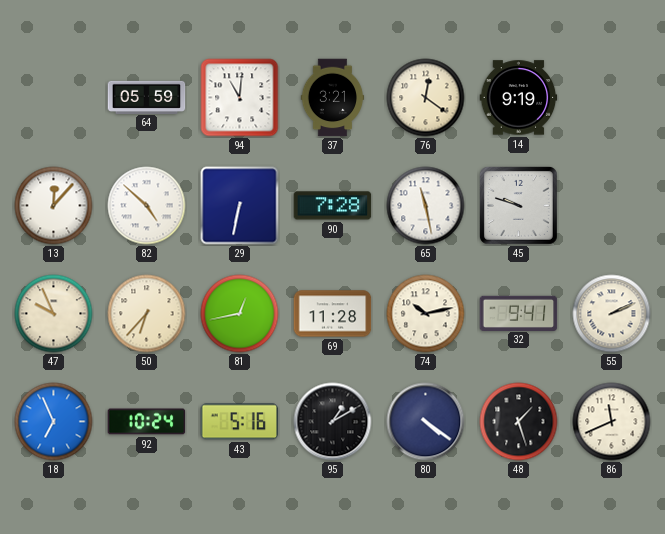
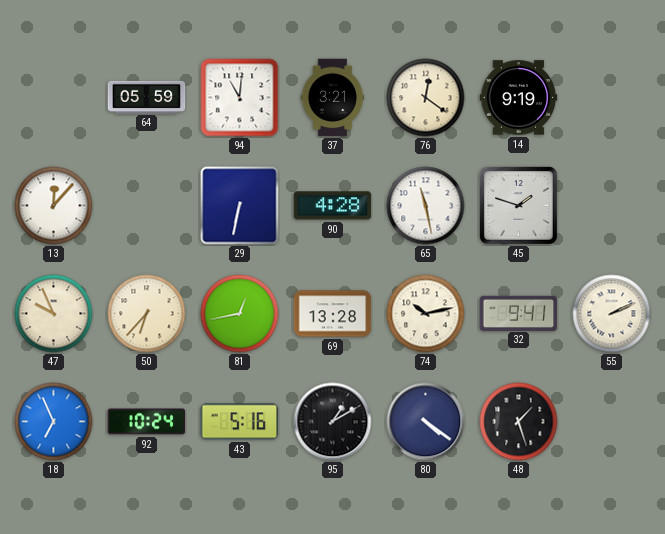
82: 4:52 -> none
90: 7:28 -> 4:28
45: 9:48 -> 1:48
69: 11:28 -> 13:28
86: 11:41 -> none
